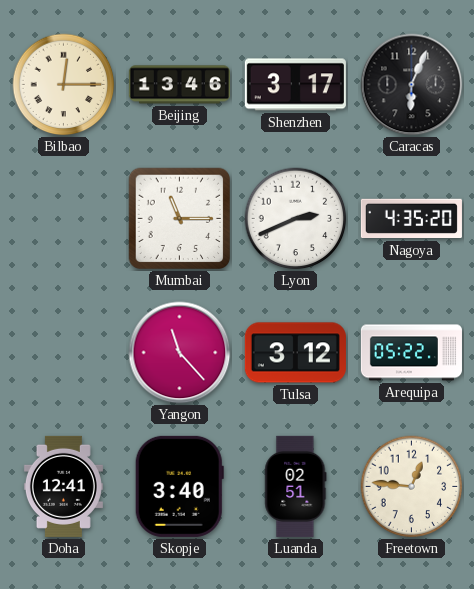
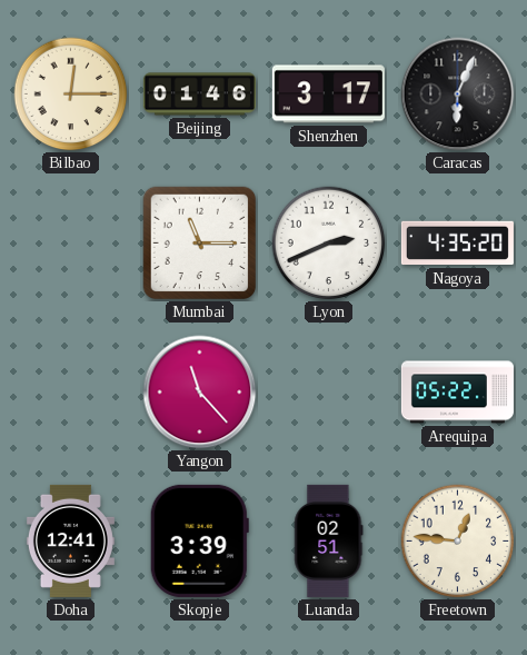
Beijing: 13:46 -> 01:46
Tulsa: 3:12 -> none
Skopje: 3:40 -> 3:39
